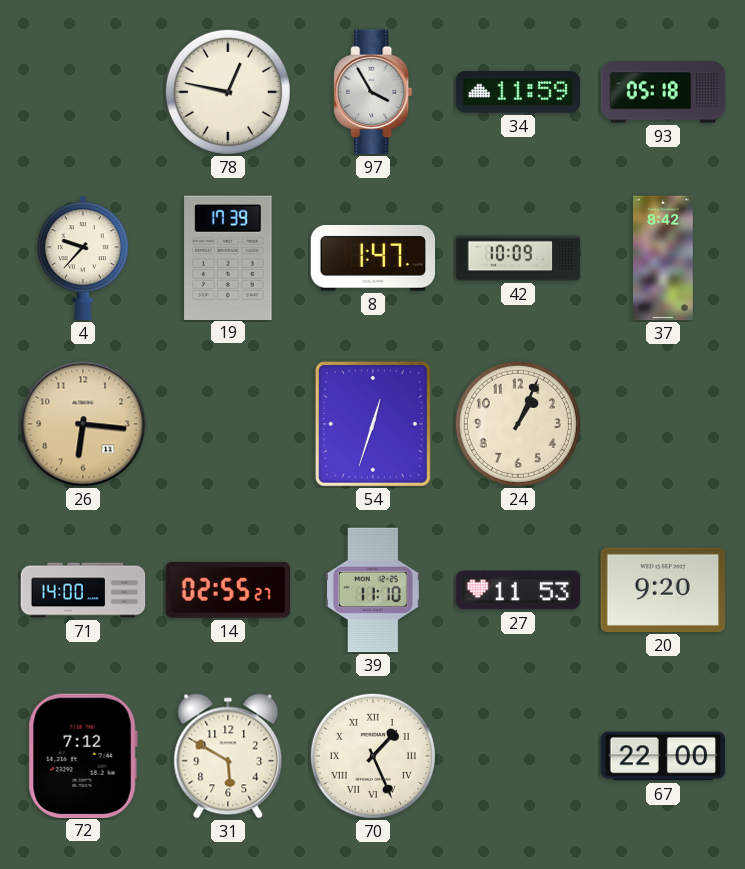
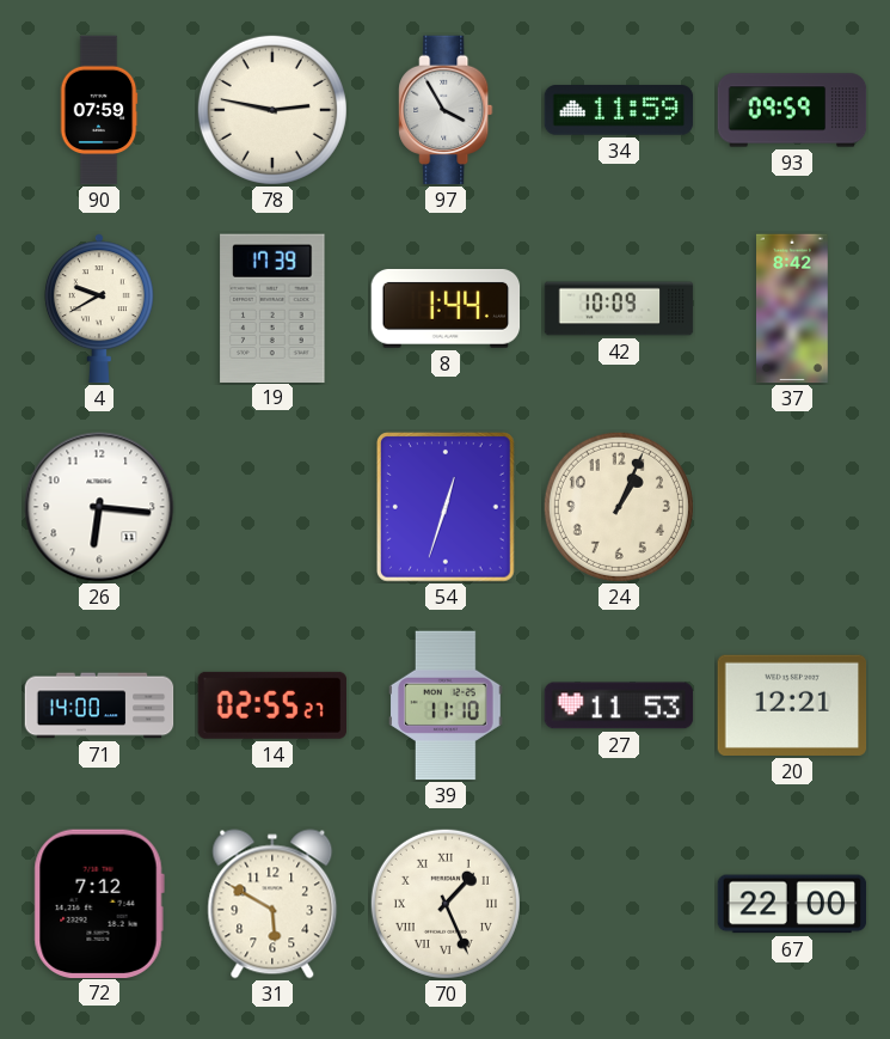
90: none -> 07:59
78: 12:47 -> 2:47
93: 05:18 -> 09:59
4: 9:37 -> 9:40
8: 1:47 -> 1:44
26 dial: champagne -> white
20: 9:20 -> 12:21
